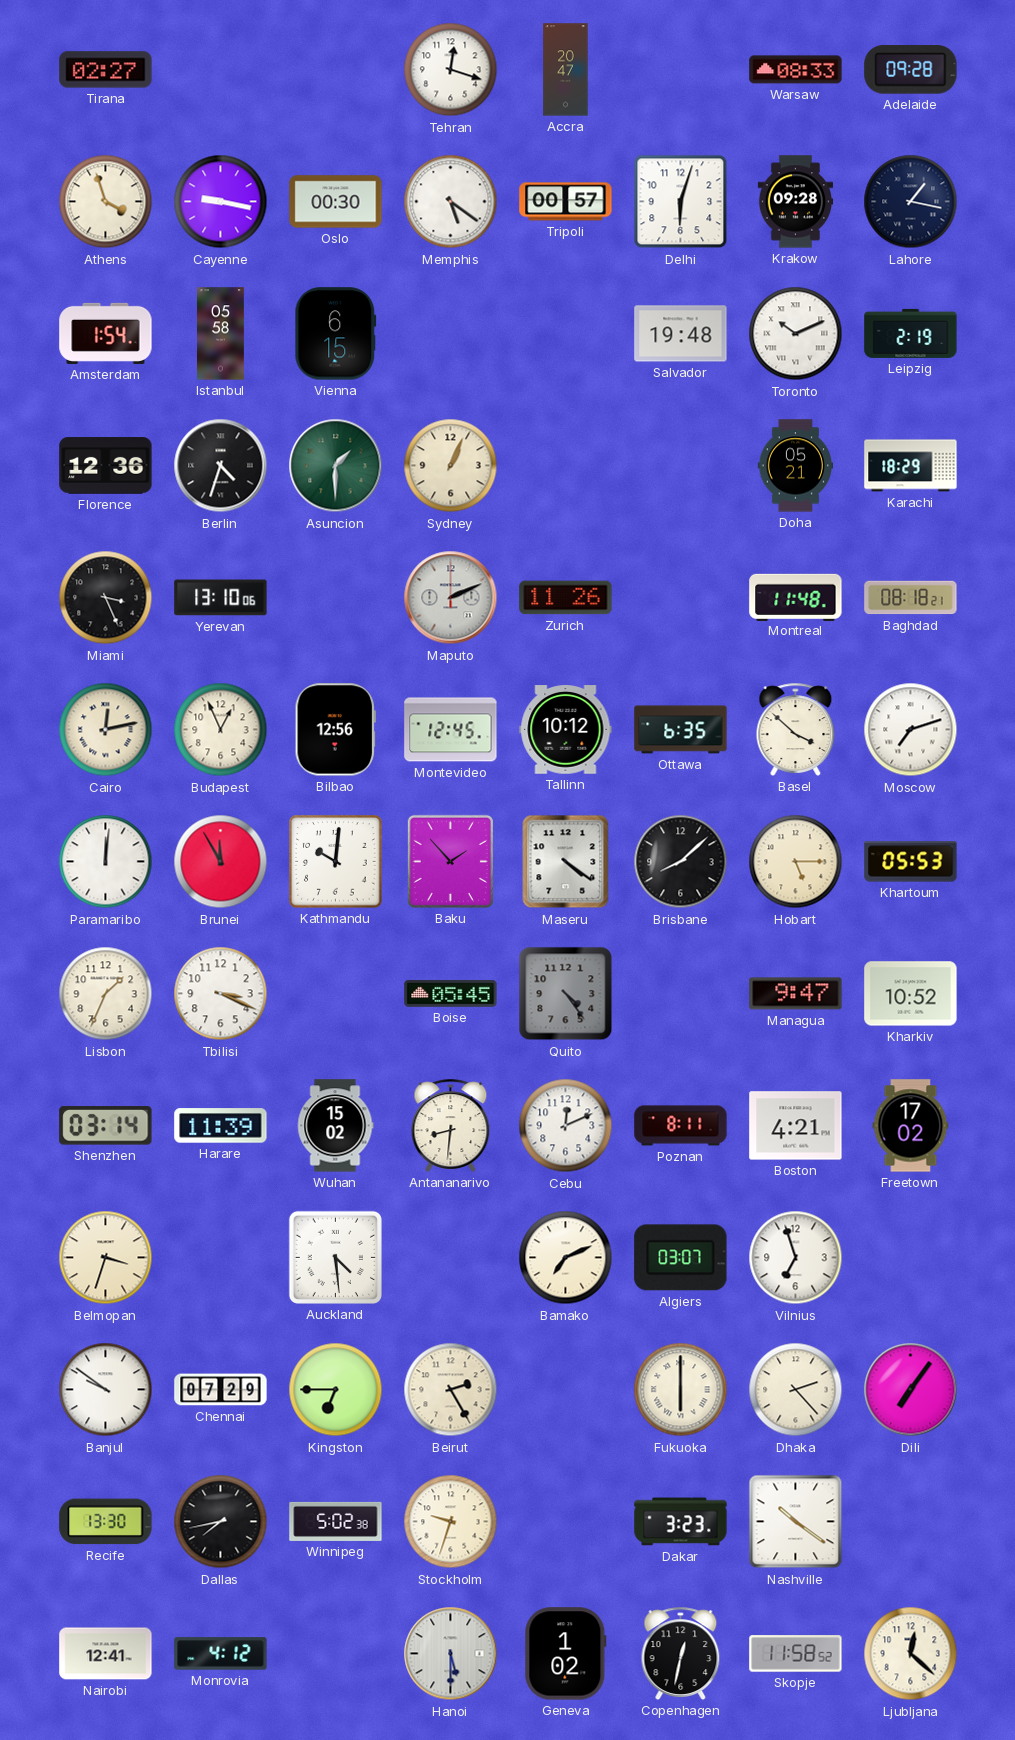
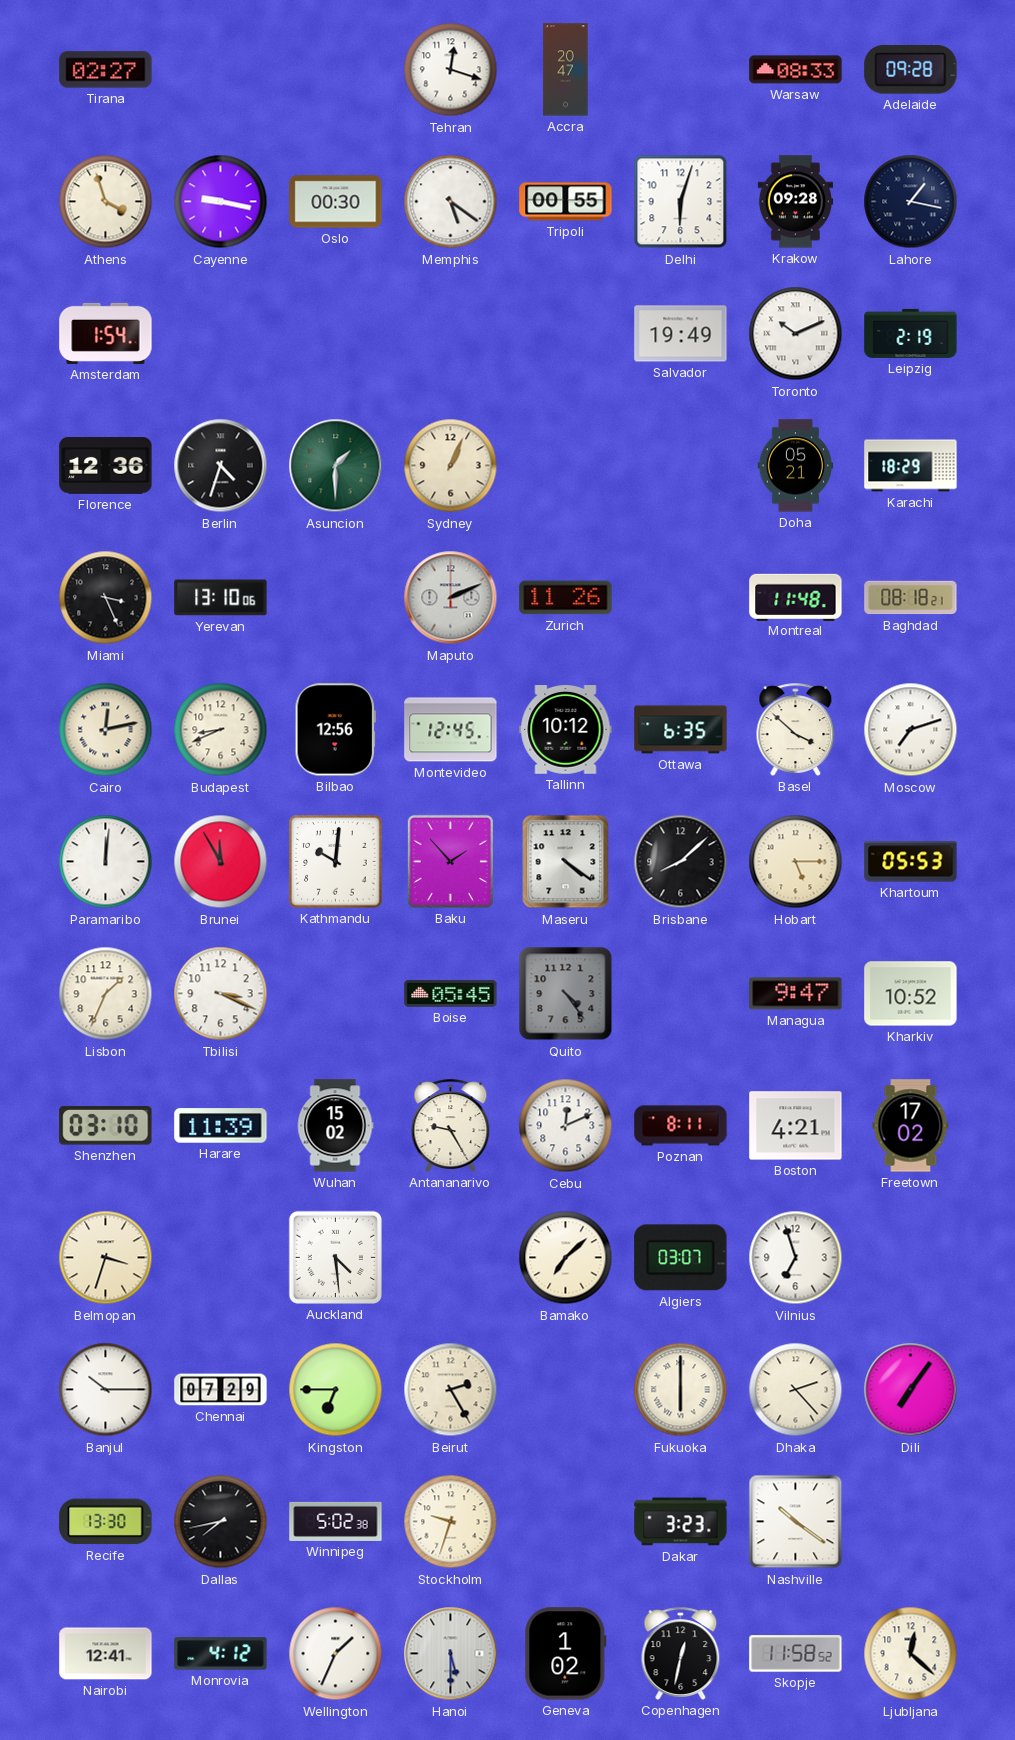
Tripoli: 00:57 -> 00:55
Istanbul: 05:58 -> none
Vienna: 6:15 -> none
Salvador: 19:48 -> 19:49
Budapest: 12:56 -> 8:41
Shenzhen: 03:14 -> 03:10
Antananarivo: 8:31 -> 9:25
Bamako: 7:11 -> 7:08
Banjul: 9:51 -> 10:15
Wellington: none -> 1:34
